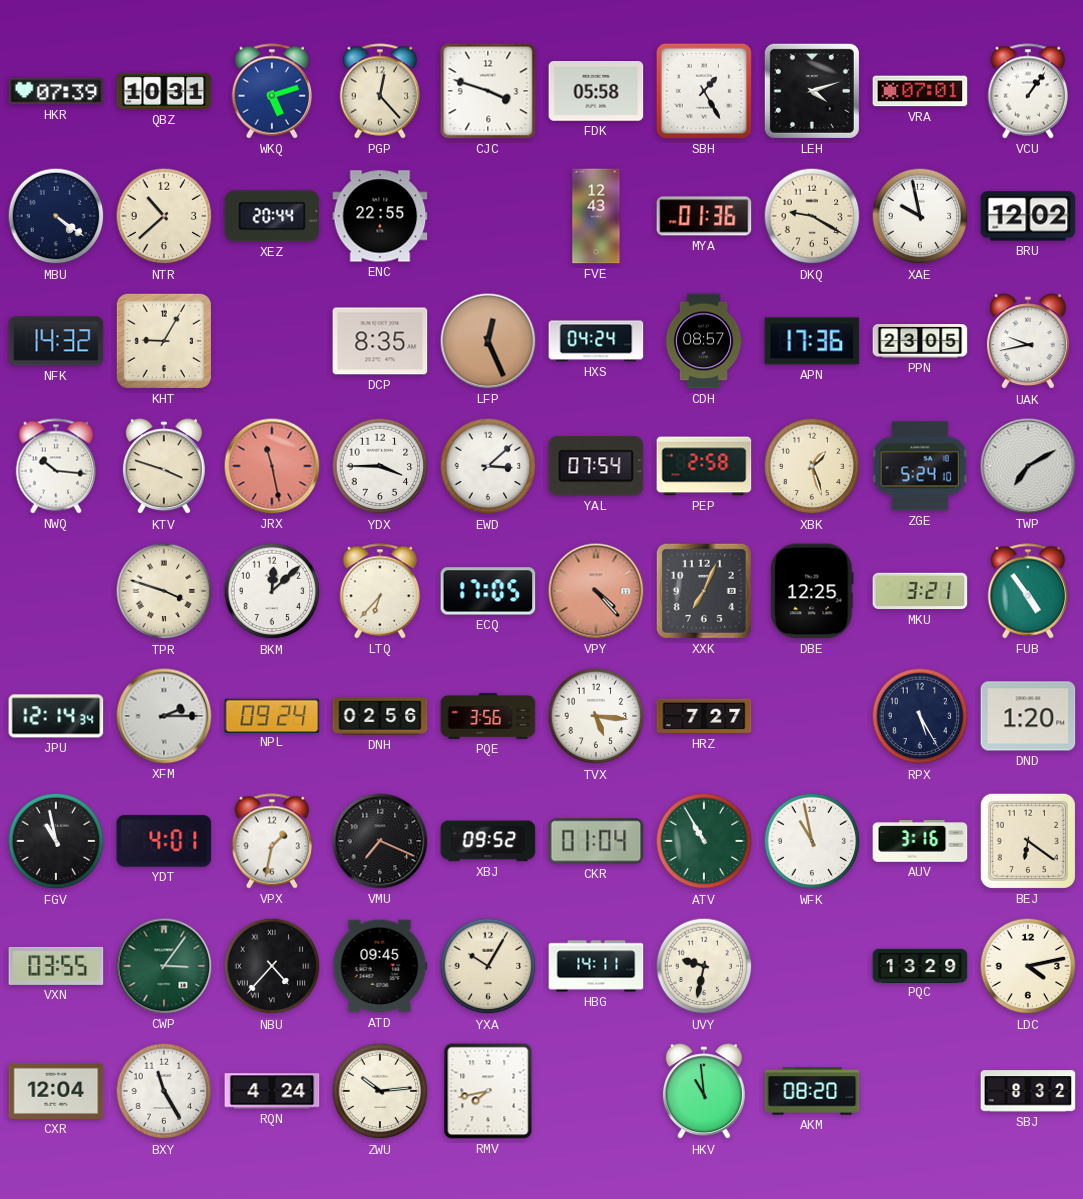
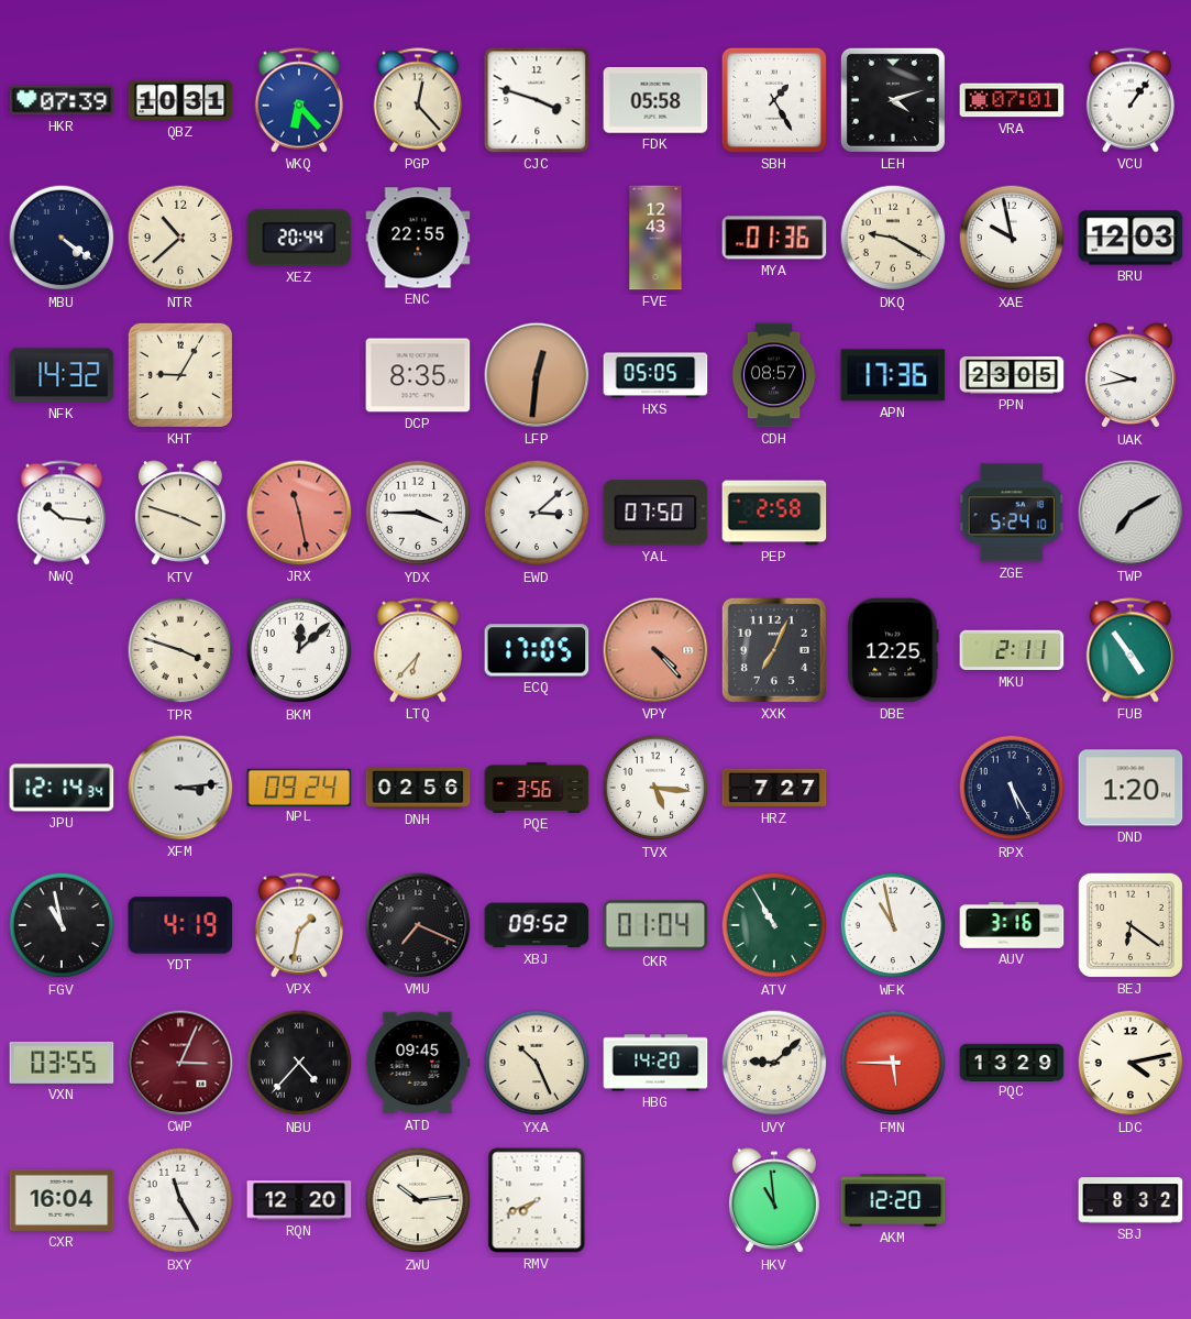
WKQ: 5:12 -> 6:23
BRU: 12:02 -> 12:03
LFP: 12:26 -> 12:31
HXS: 04:24 -> 05:05
YAL: 07:54 -> 07:50
XBK: 1:27 -> none
MKU: 3:21 -> 2:11
XFM: 2:15 -> 3:14
YDT: 4:01 -> 4:19
CWP: 3:06 -> 3:04
CWP dial: green -> burgundy
YXA: 10:05 -> 10:26
HBG: 14:11 -> 14:20
UVY: 9:32 -> 9:08
FMN: none -> 5:45
CXR: 12:04 -> 16:04
RQN: 4:24 -> 12:20
RMV: 7:43 -> 7:41
AKM: 08:20 -> 12:20
